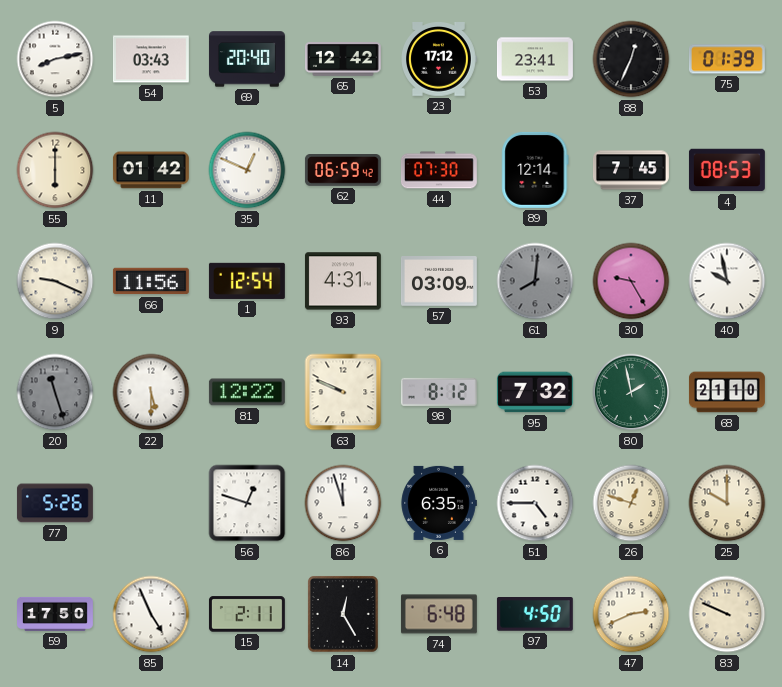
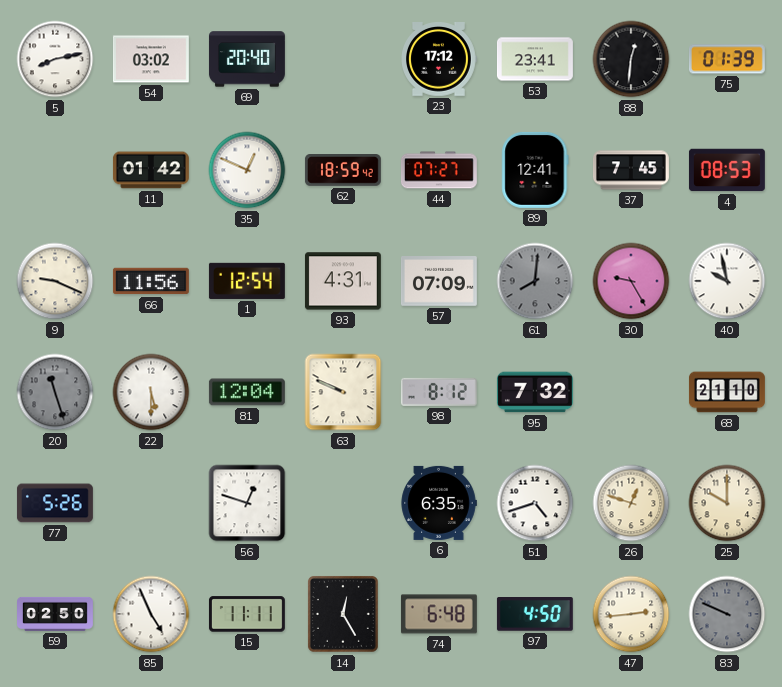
54: 03:43 -> 03:02
65: 12:42 -> none
88: 12:34 -> 12:31
55: 6:00 -> none
62: 06:59 -> 18:59
44: 07:30 -> 07:27
89: 12:14 -> 12:41
57: 03:09 -> 07:09
81: 12:22 -> 12:04
80: 1:58 -> none
86: 11:57 -> none
51: 4:45 -> 4:42
59: 17:50 -> 02:50
15: 2:11 -> 11:11
47: 2:41 -> 2:44
83 dial: cream -> grey
